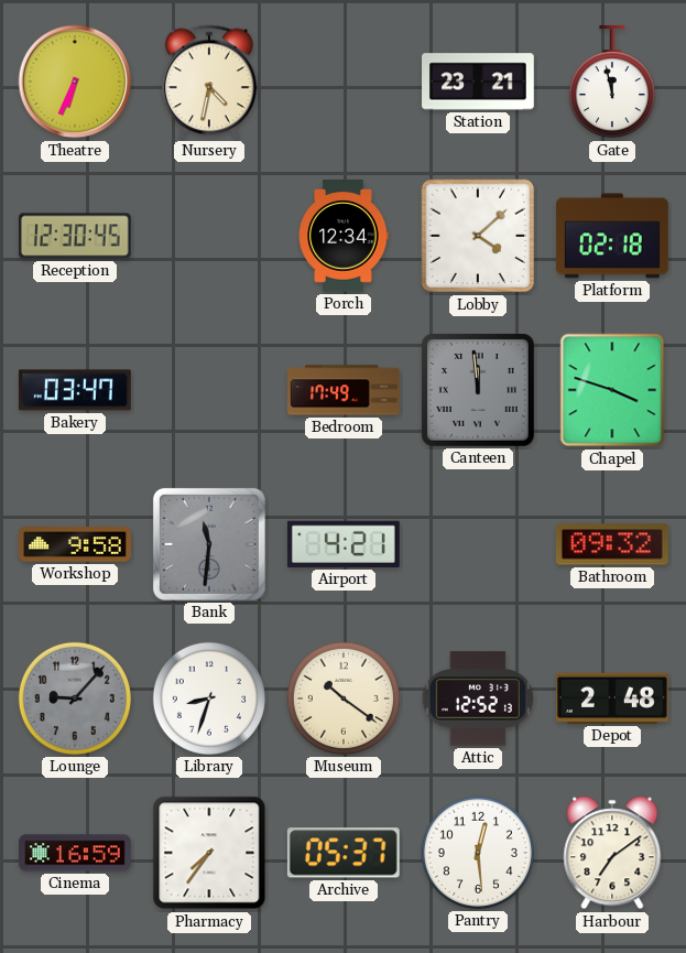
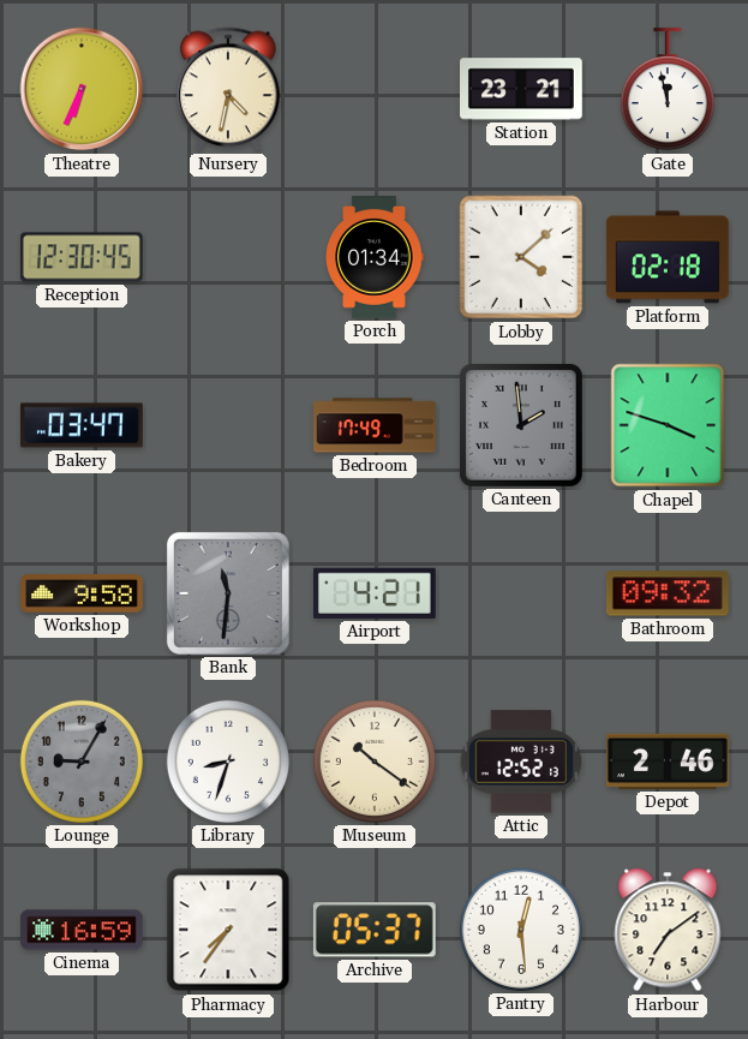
Porch: 12:34 -> 01:34
Canteen: 11:59 -> 1:59
Lounge: 9:07 -> 9:05
Depot: 2:48 -> 2:46
